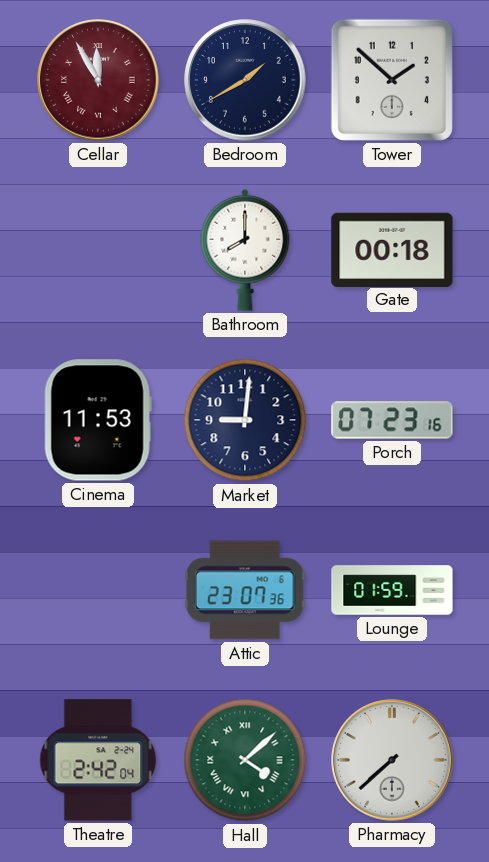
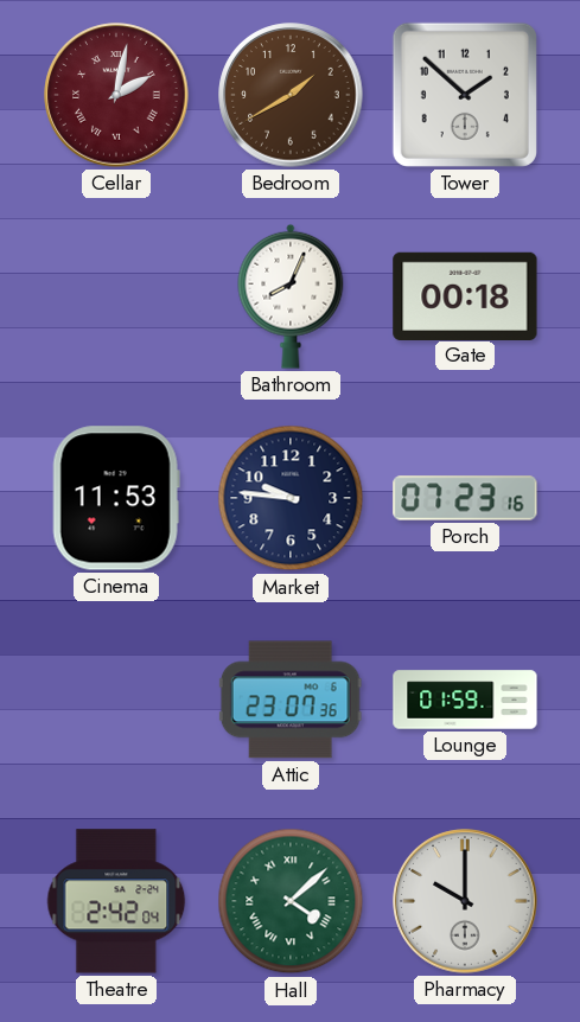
Cellar: 11:55 -> 2:02
Bedroom dial: navy -> brown
Bathroom: 8:00 -> 8:04
Market: 9:01 -> 9:46
Pharmacy: 7:38 -> 10:00
